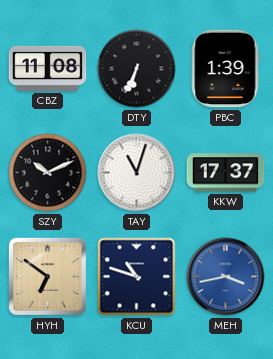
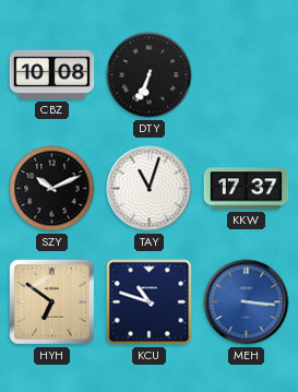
CBZ: 11:08 -> 10:08
PBC: 1:39 -> none
MEH: 3:43 -> 3:16
